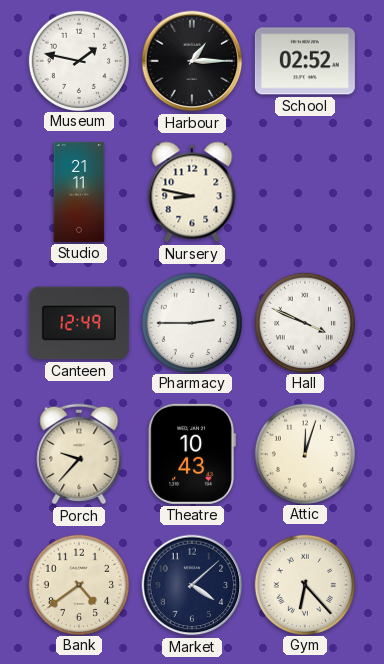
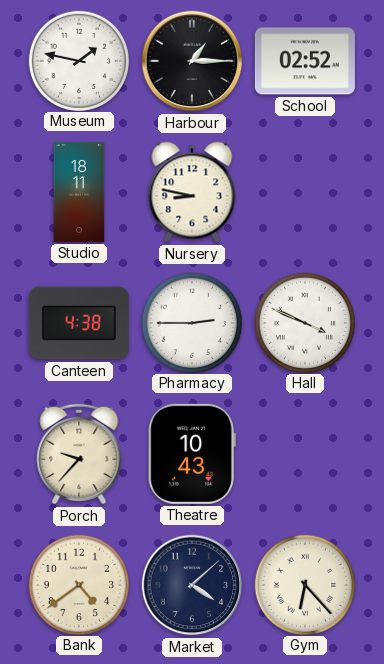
Studio: 21:11 -> 18:11
Canteen: 12:49 -> 4:38
Attic: 12:03 -> none
